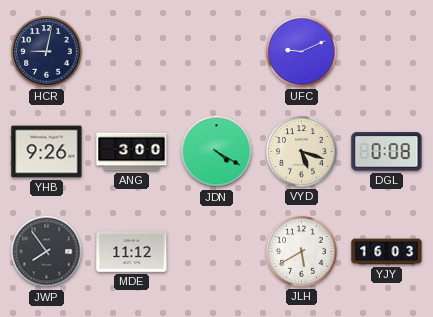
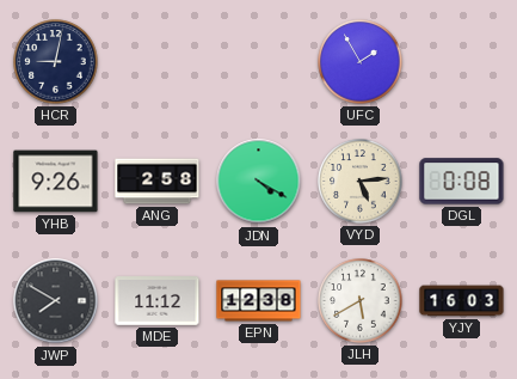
UFC: 9:11 -> 1:55
ANG: 3:00 -> 2:58
VYD: 5:18 -> 5:14
JWP: 7:54 -> 7:50
EPN: none -> 12:38
